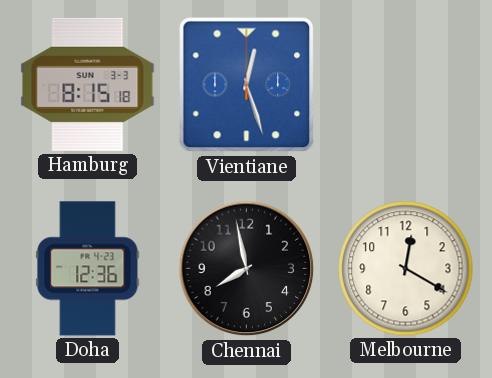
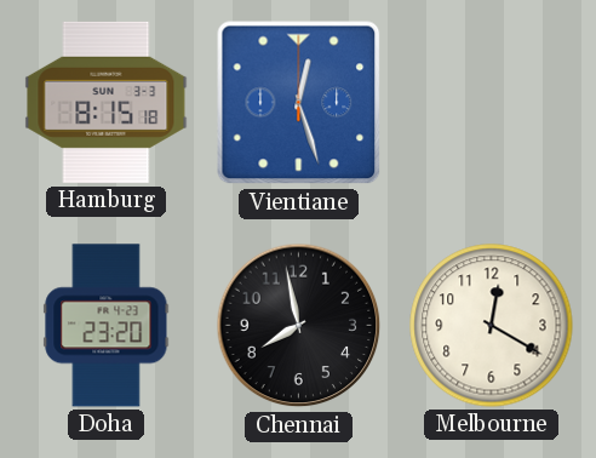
Doha: 12:36 -> 23:20
